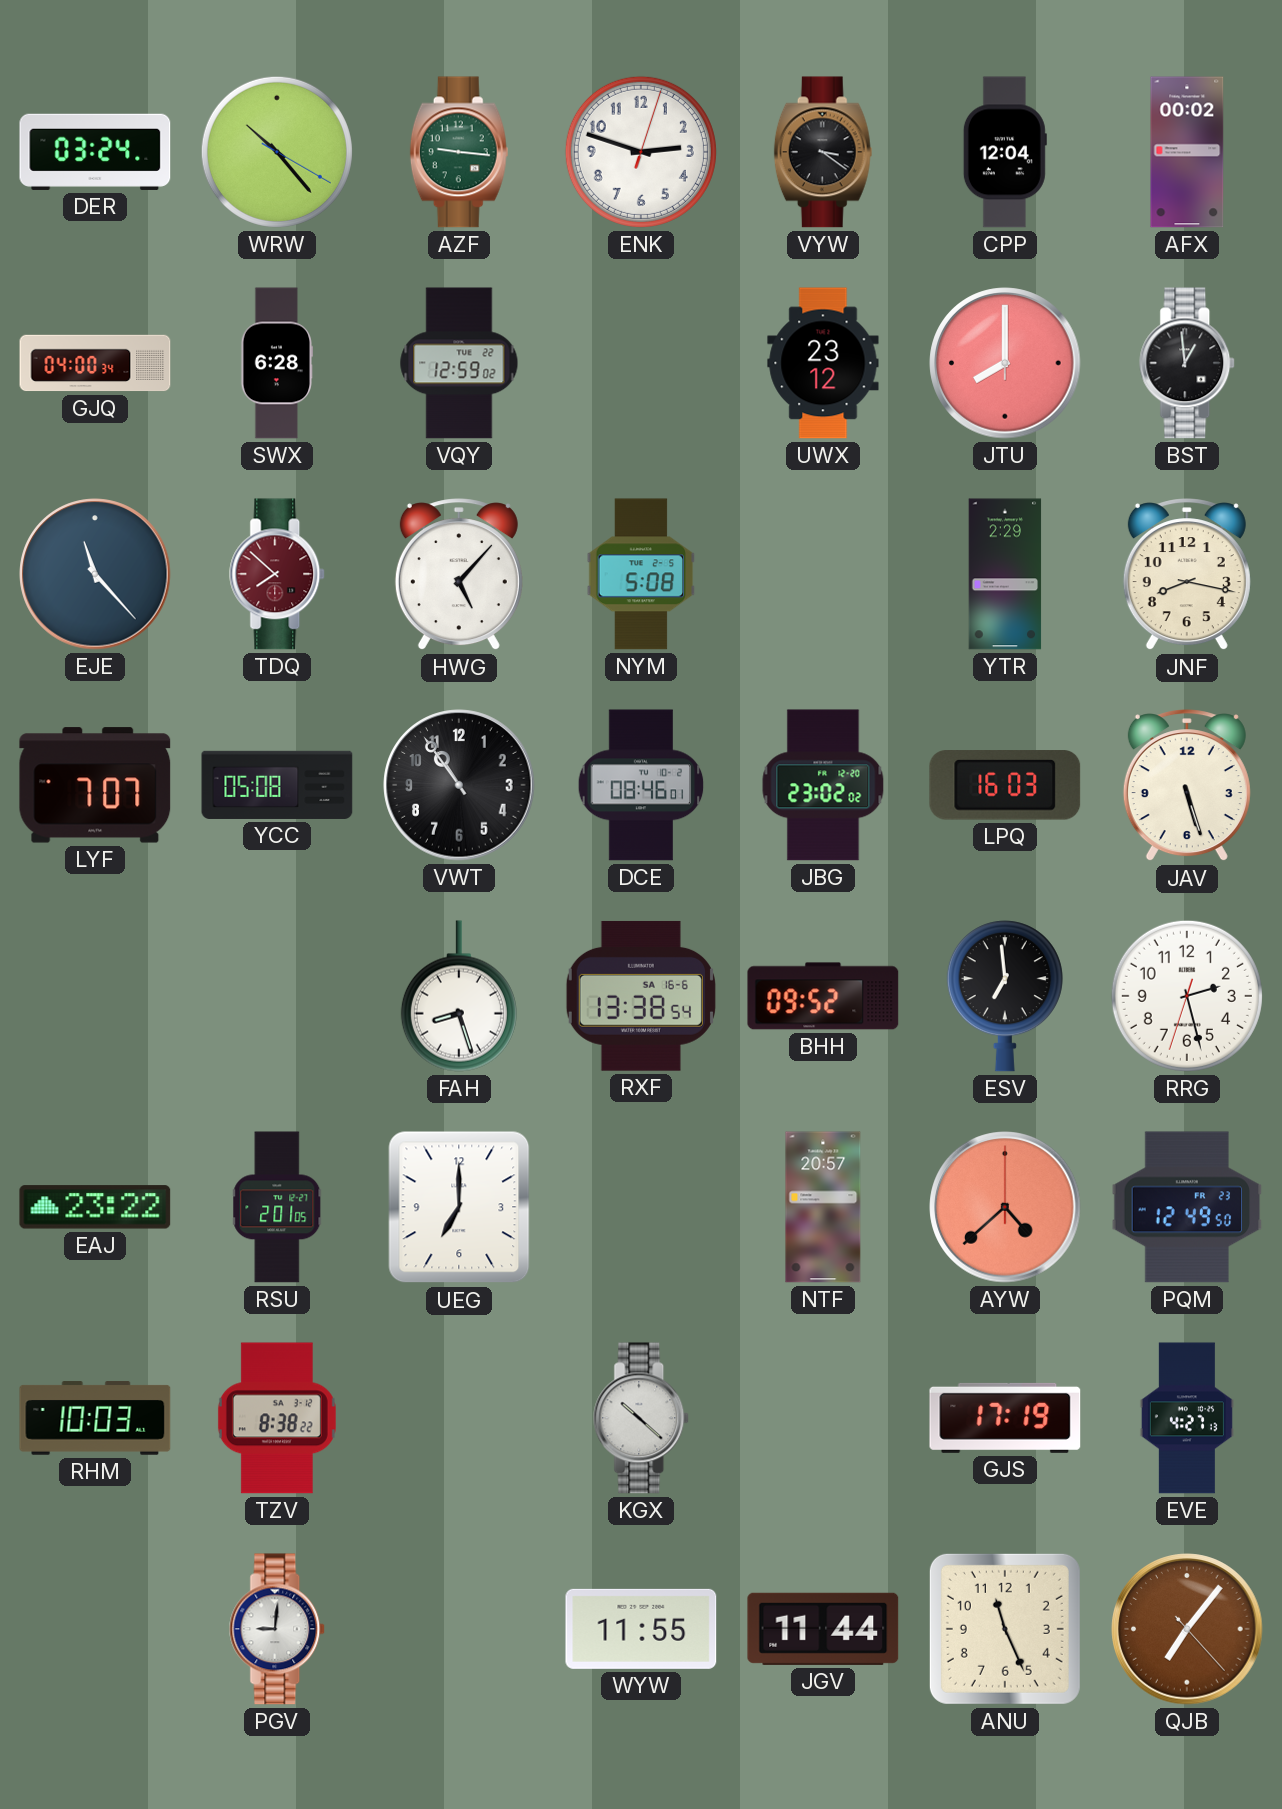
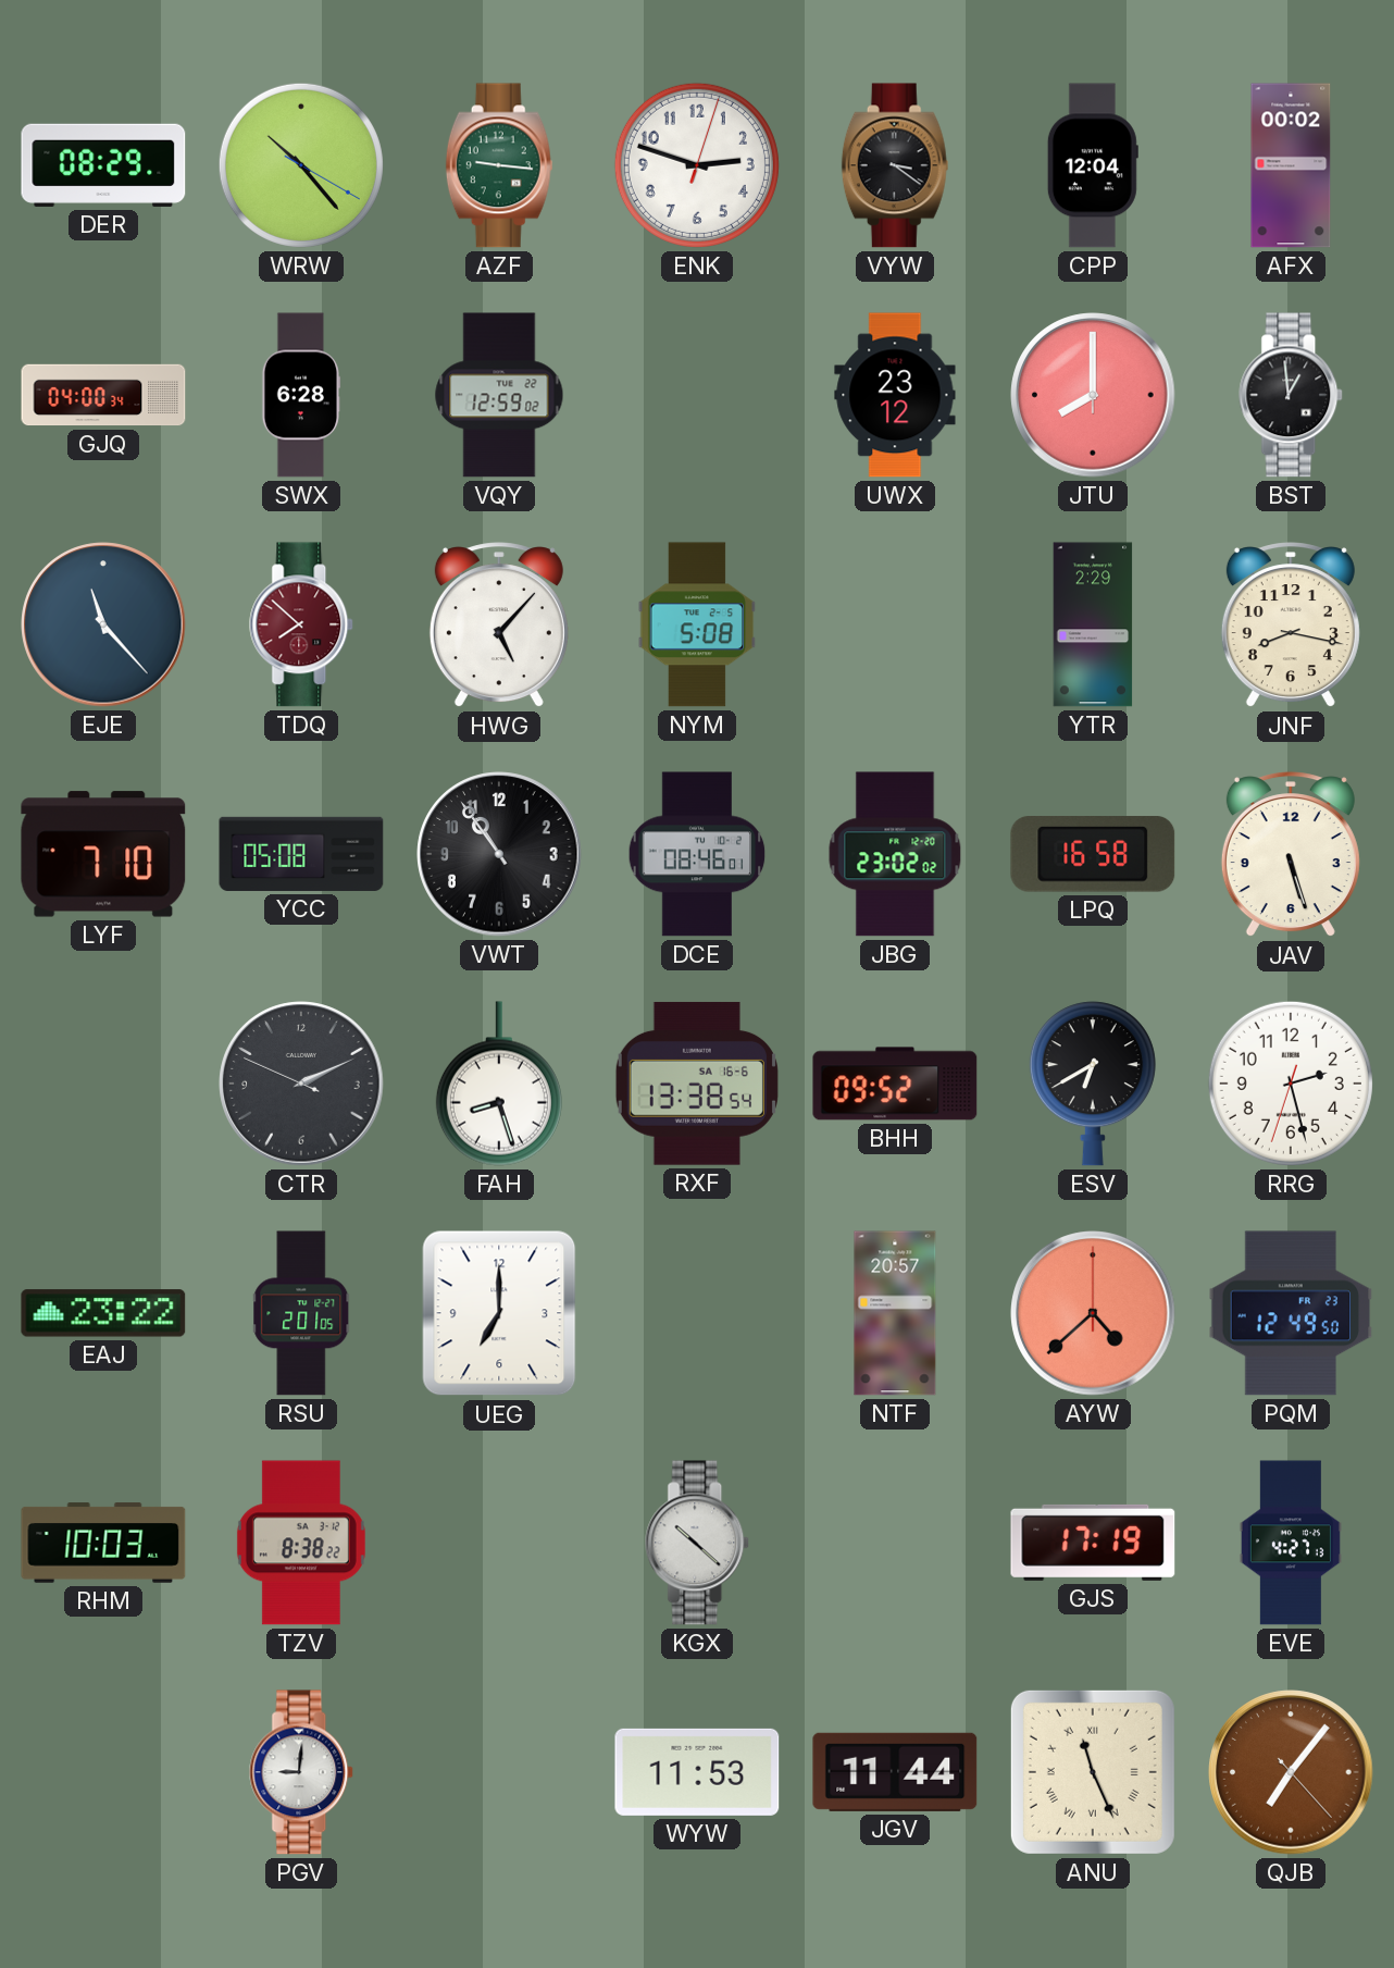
DER: 03:24 -> 08:29
LYF: 7:07 -> 7:10
LPQ: 16:03 -> 16:58
CTR: none -> 2:10
ESV: 6:59 -> 6:40
WYW: 11:55 -> 11:53
ANU numerals: Arabic -> Roman
